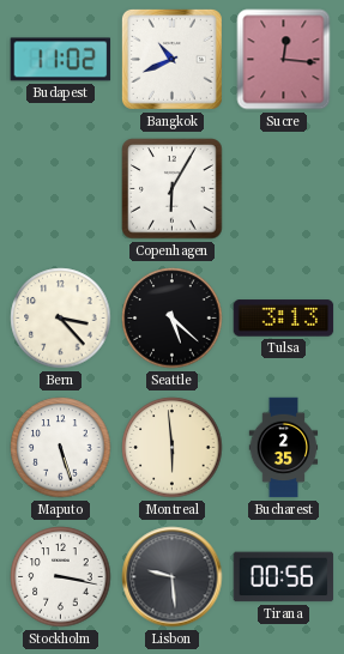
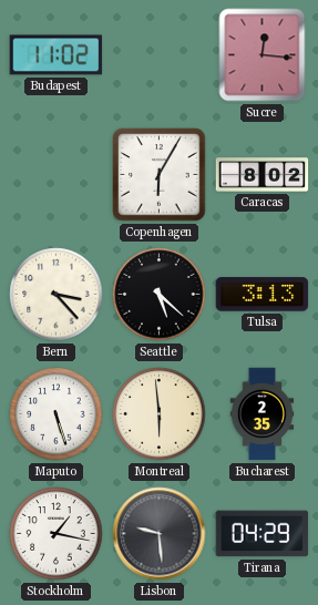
Bangkok: 10:41 -> none
Caracas: none -> 8:02
Stockholm: 3:17 -> 1:17
Tirana: 00:56 -> 04:29
